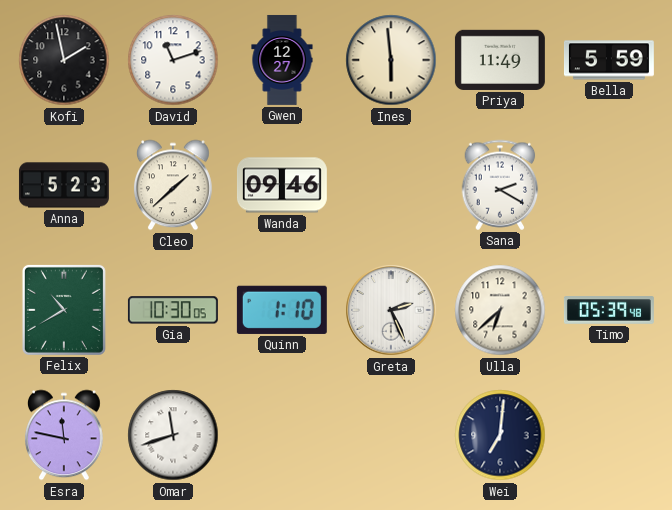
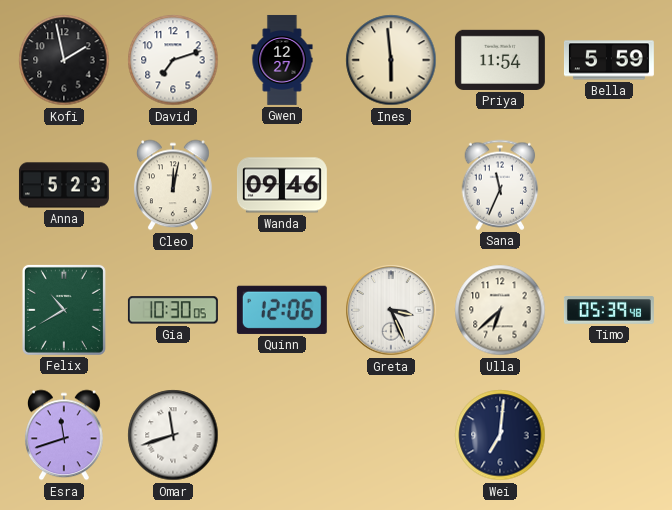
David: 11:12 -> 7:12
Priya: 11:49 -> 11:54
Cleo: 1:38 -> 12:02
Sana: 2:20 -> 11:34
Quinn: 1:10 -> 12:06
Greta: 2:26 -> 3:26
Esra: 11:47 -> 11:42
